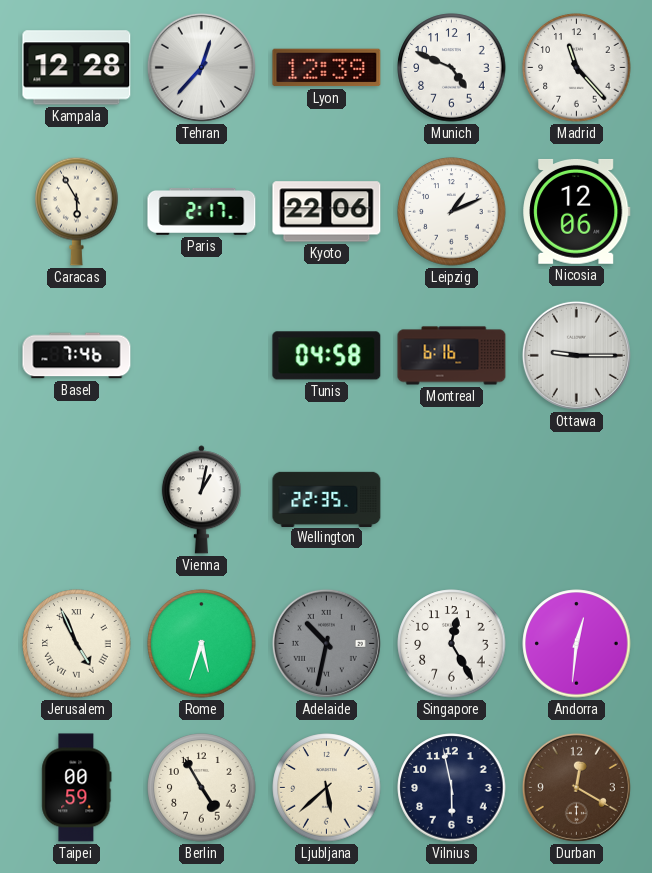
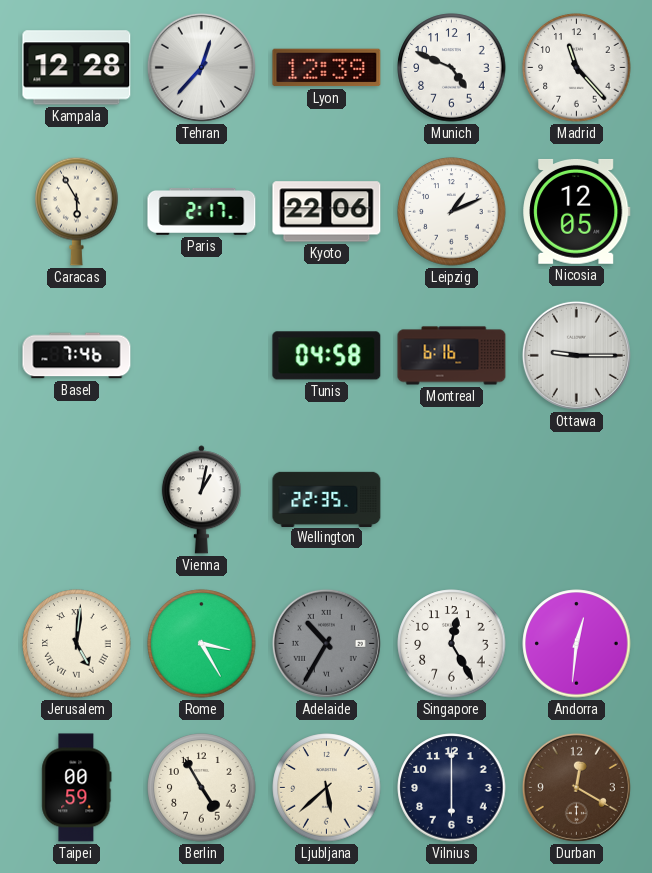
Nicosia: 12:06 -> 12:05
Jerusalem: 4:56 -> 5:01
Rome: 5:33 -> 3:25
Adelaide: 10:32 -> 10:35
Vilnius: 5:58 -> 6:00
